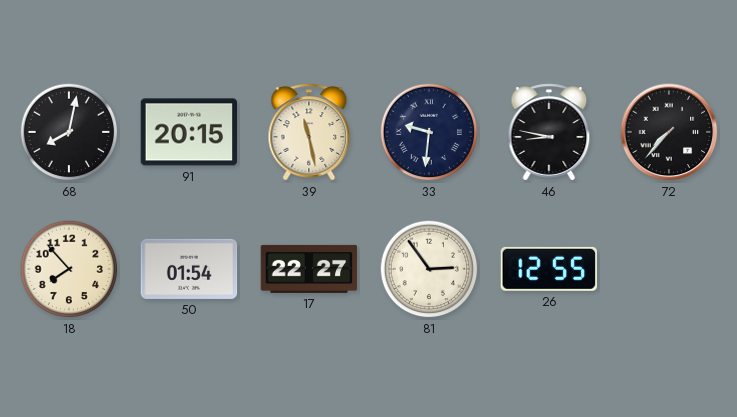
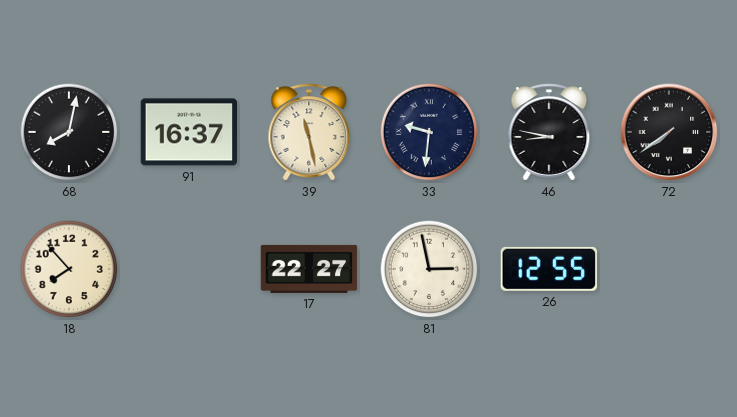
91: 20:15 -> 16:37
72: 7:37 -> 7:39
50: 01:54 -> none
81: 2:54 -> 2:58
